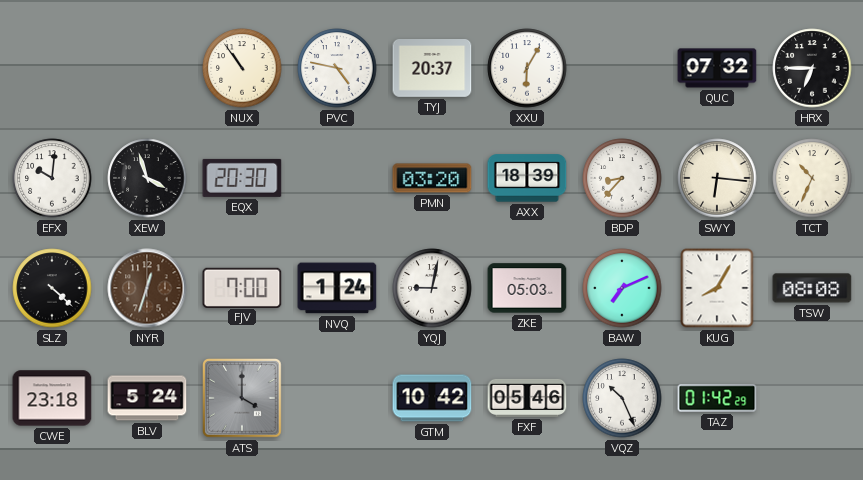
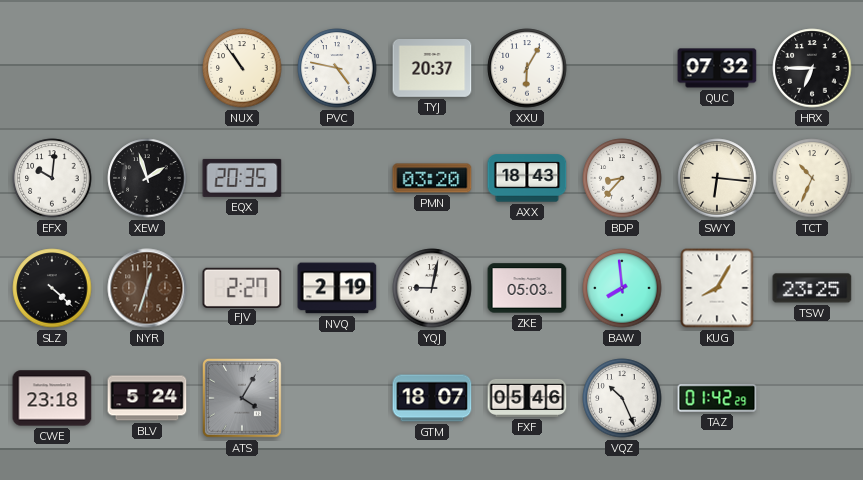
XEW: 3:57 -> 1:57
EQX: 20:30 -> 20:35
AXX: 18:39 -> 18:43
FJV: 7:00 -> 2:27
NVQ: 1:24 -> 2:19
BAW: 7:11 -> 7:59
TSW: 08:08 -> 23:25
ATS: 4:00 -> 4:05
GTM: 10:42 -> 18:07
